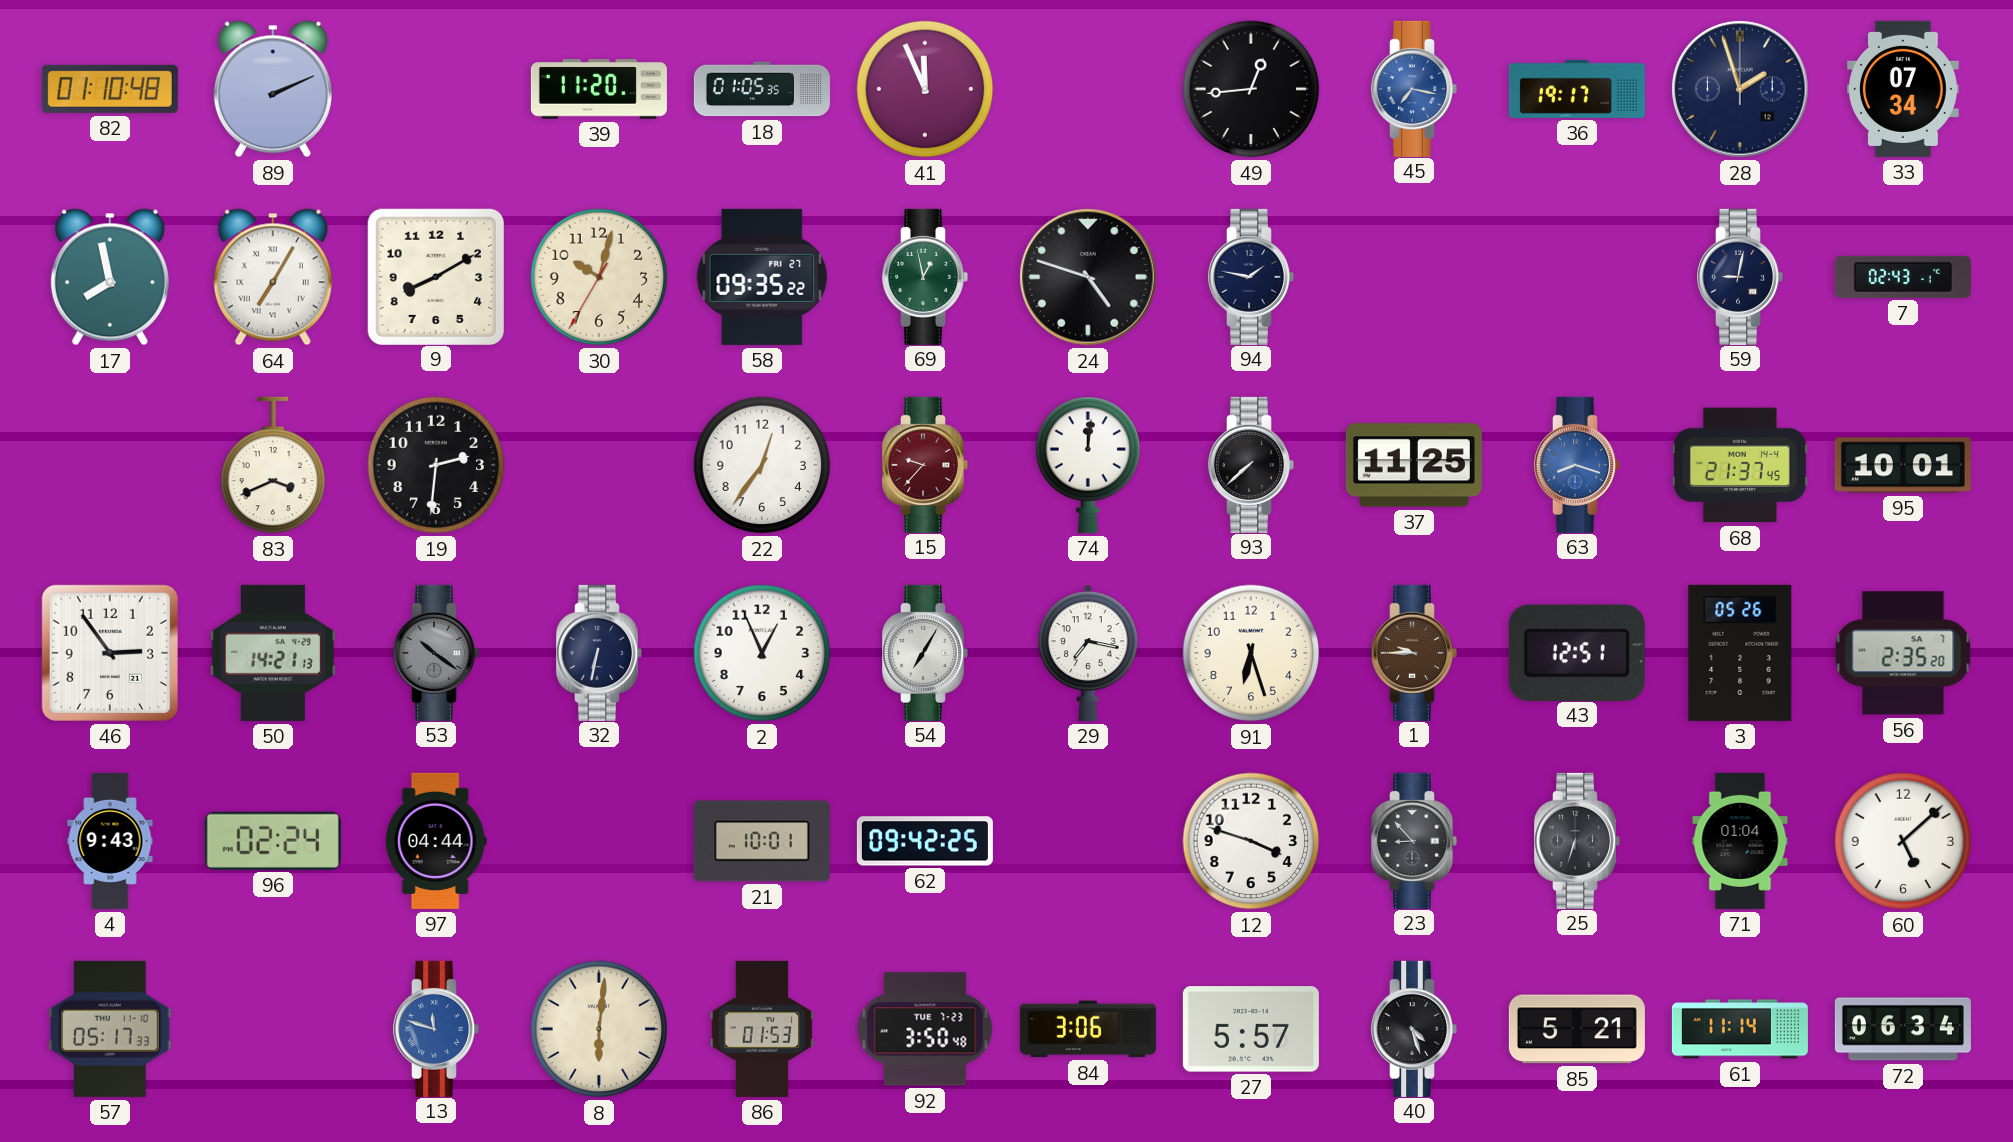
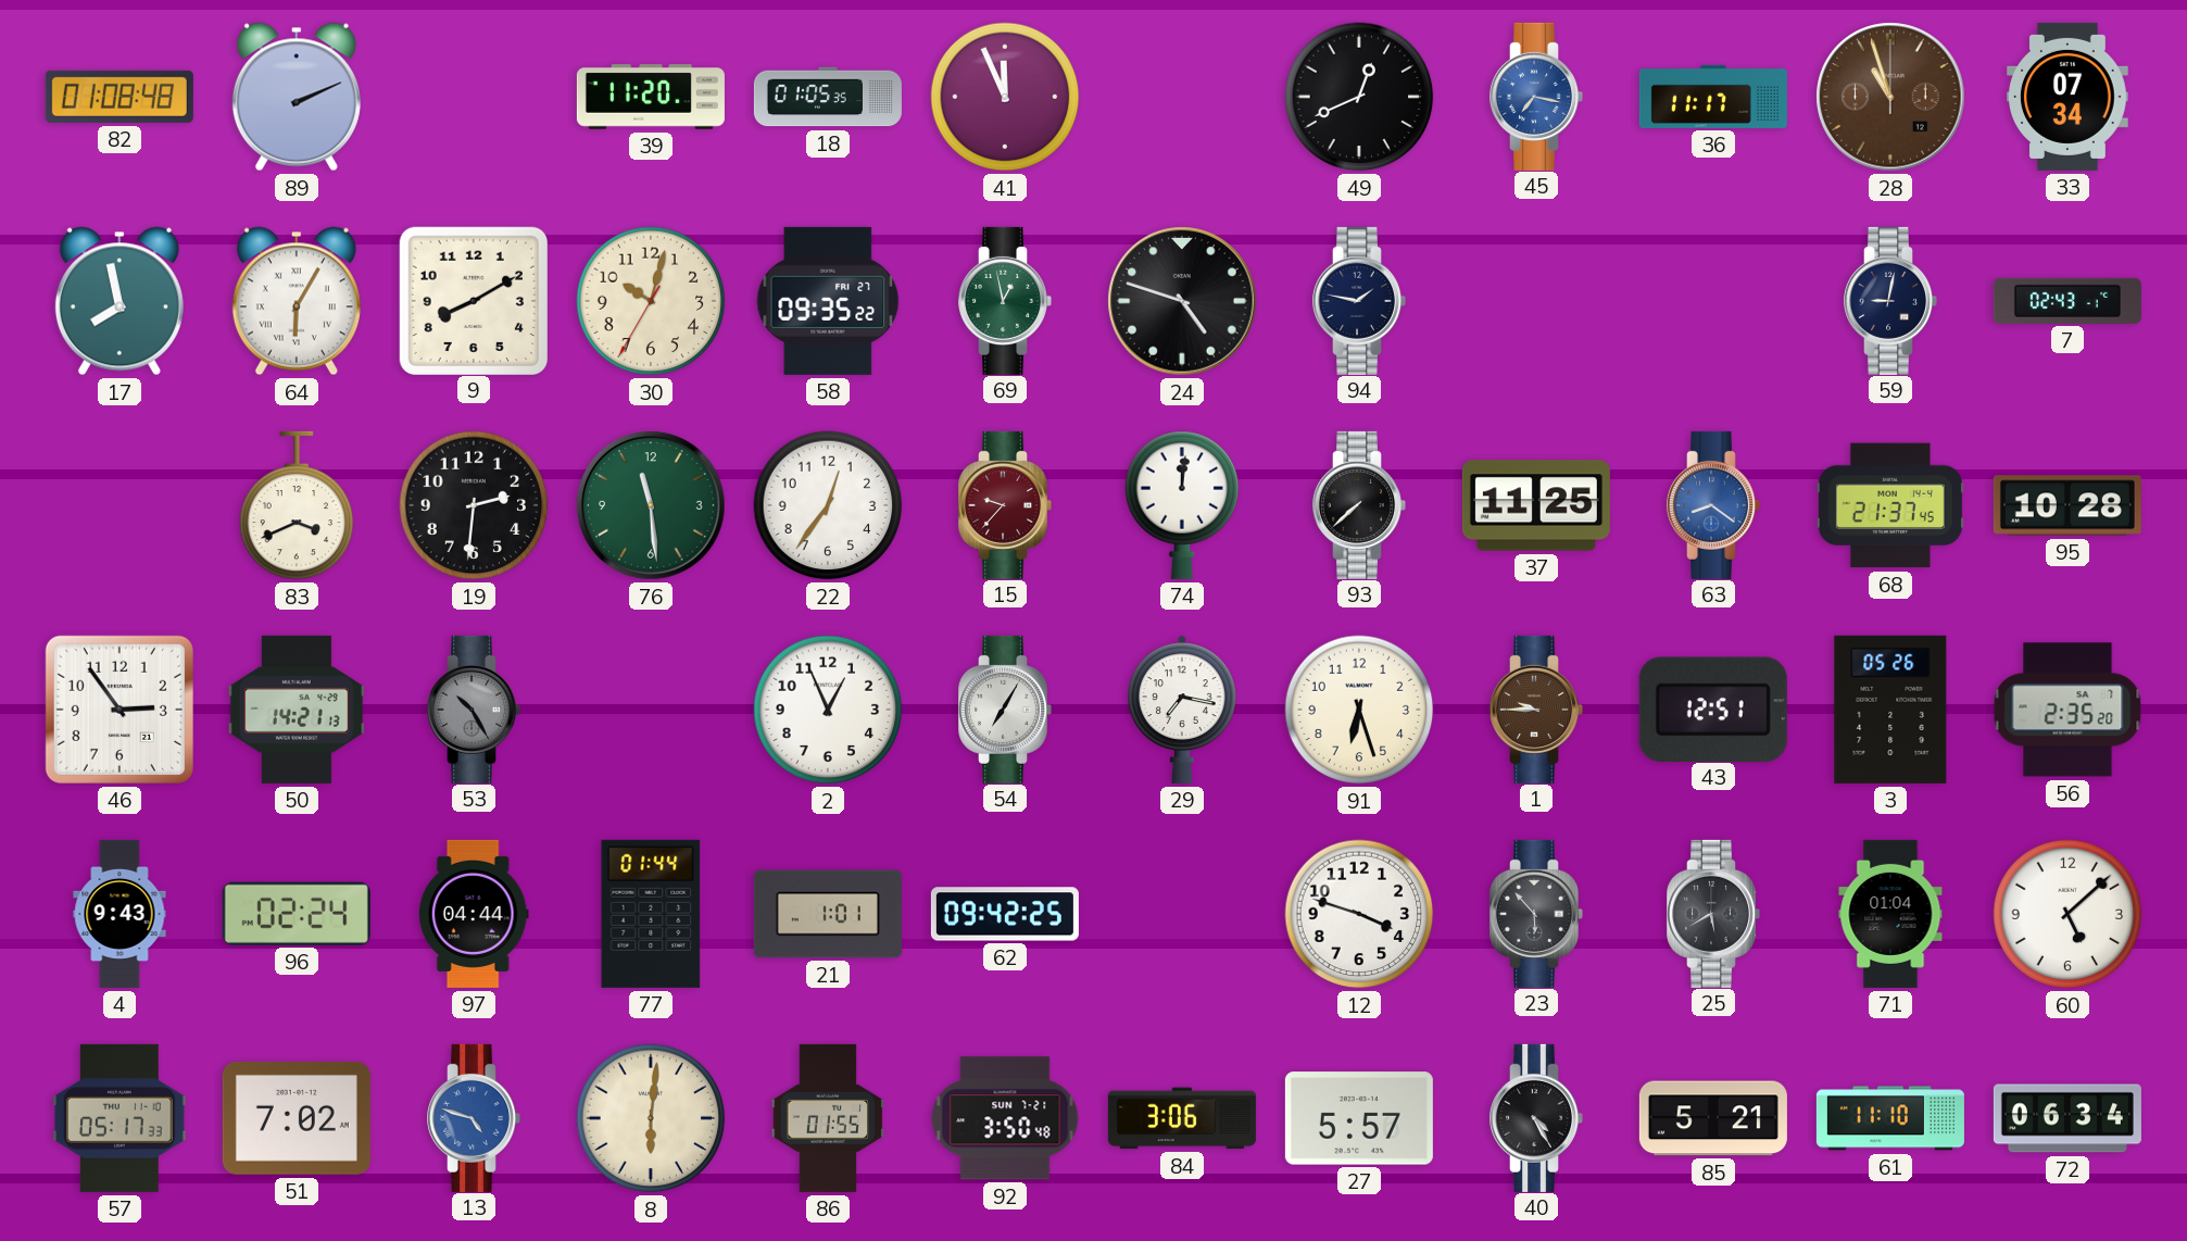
82: 01:10 -> 01:08
49: 12:44 -> 12:41
36: 19:17 -> 11:17
28: 1:57 -> 10:57
28 dial: navy -> brown
64: 7:05 -> 6:05
76: none -> 11:29
63: 8:18 -> 8:21
95: 10:01 -> 10:28
53: 10:21 -> 10:25
32: 6:32 -> none
77: none -> 01:44
21: 10:01 -> 1:01
23: 8:53 -> 5:53
25: 6:33 -> 5:40
51: none -> 7:02
13: 11:48 -> 4:48
86: 01:53 -> 01:55
92 date: TUE 7-23 -> SUN 7-21
40: 4:27 -> 4:25
61: 11:14 -> 11:10
